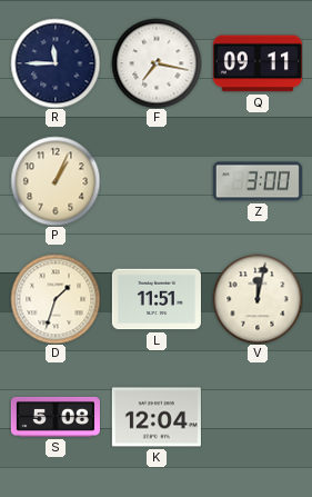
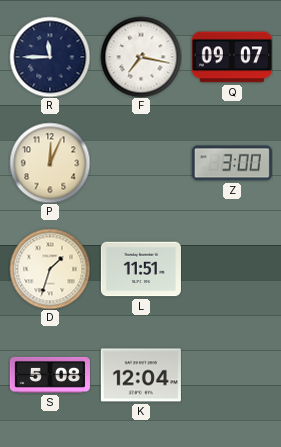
Q: 09:11 -> 09:07
P: 1:04 -> 12:04
V: 12:02 -> none
